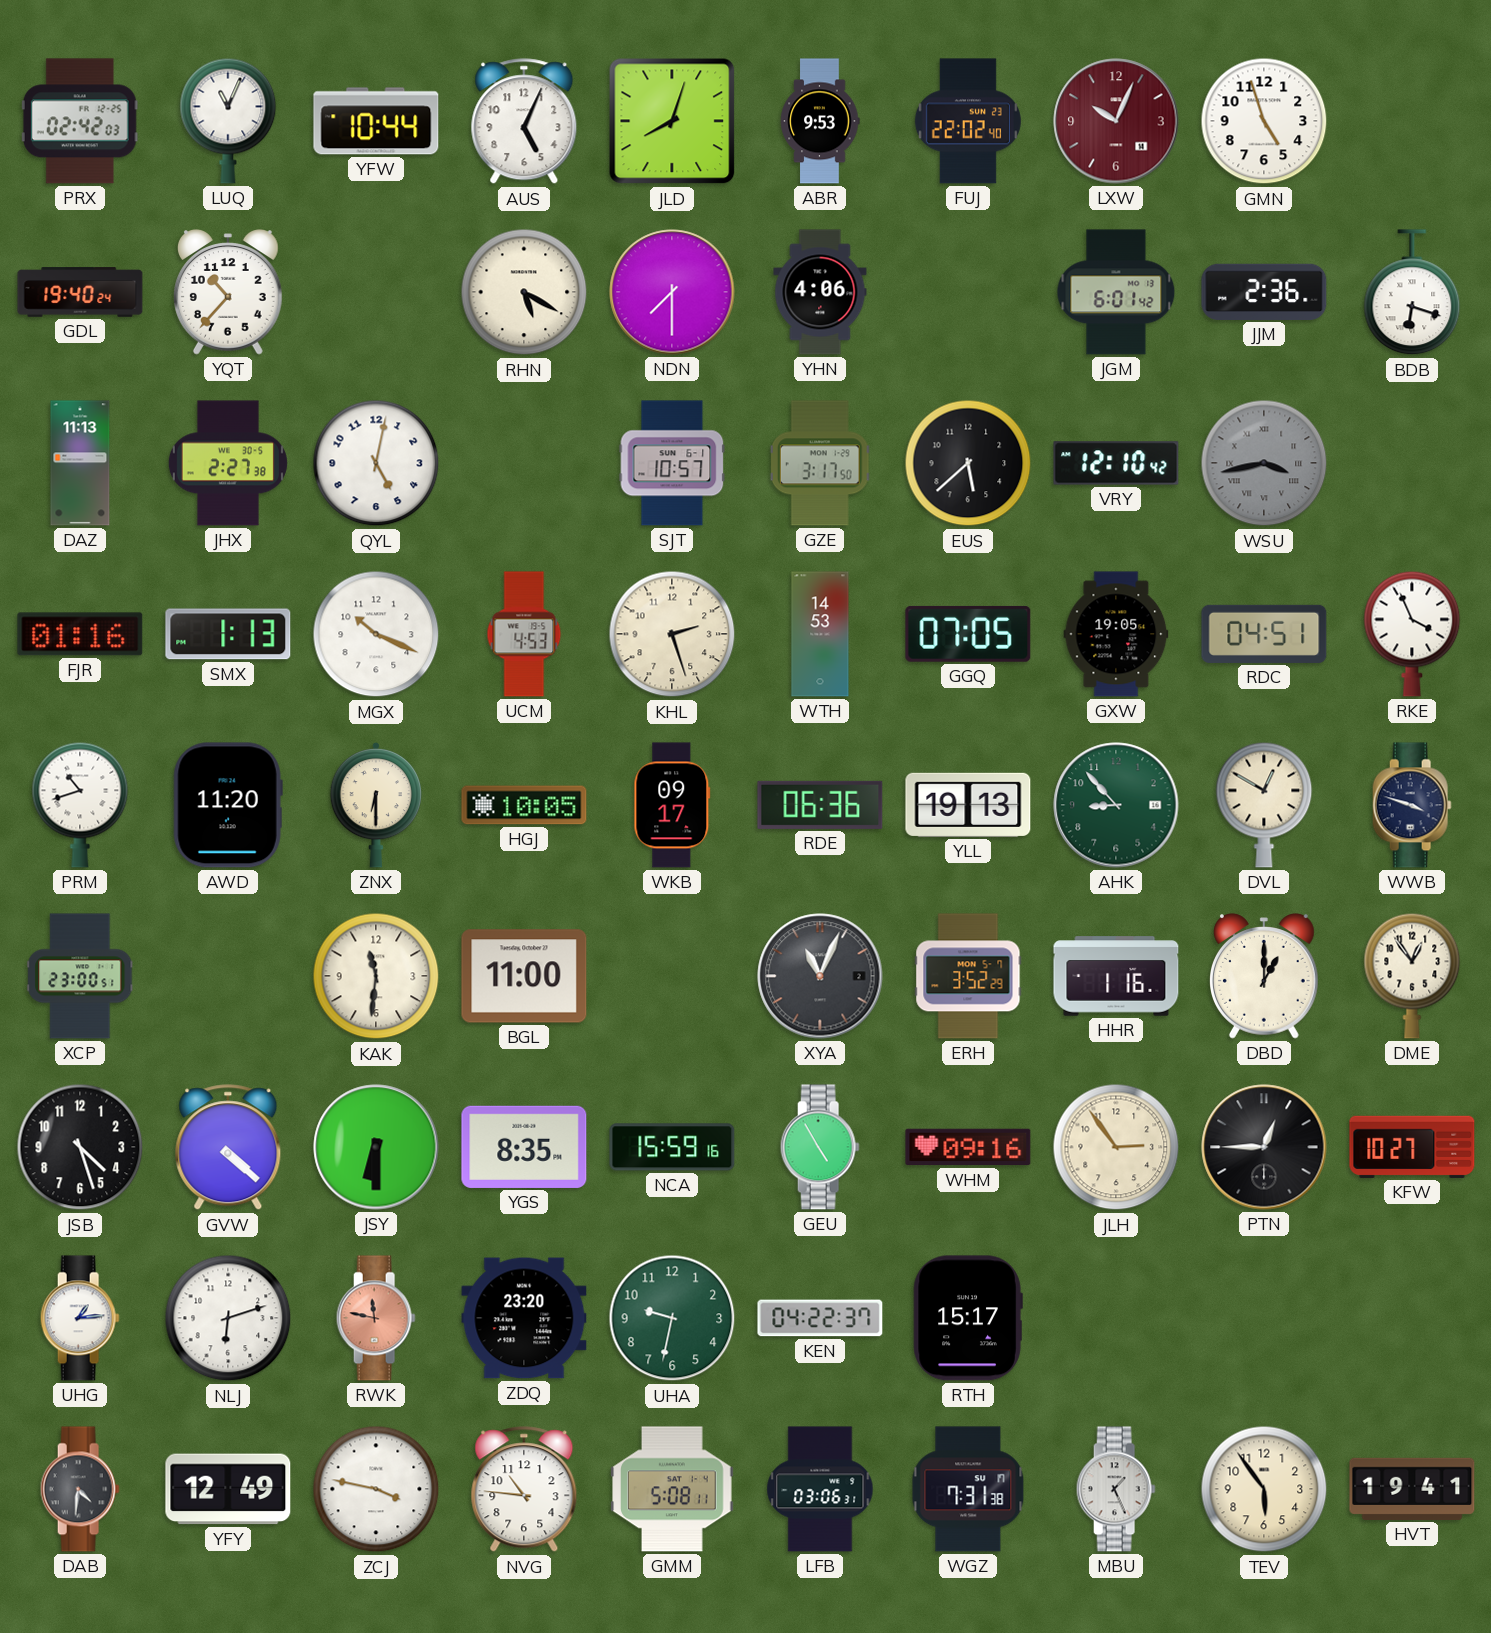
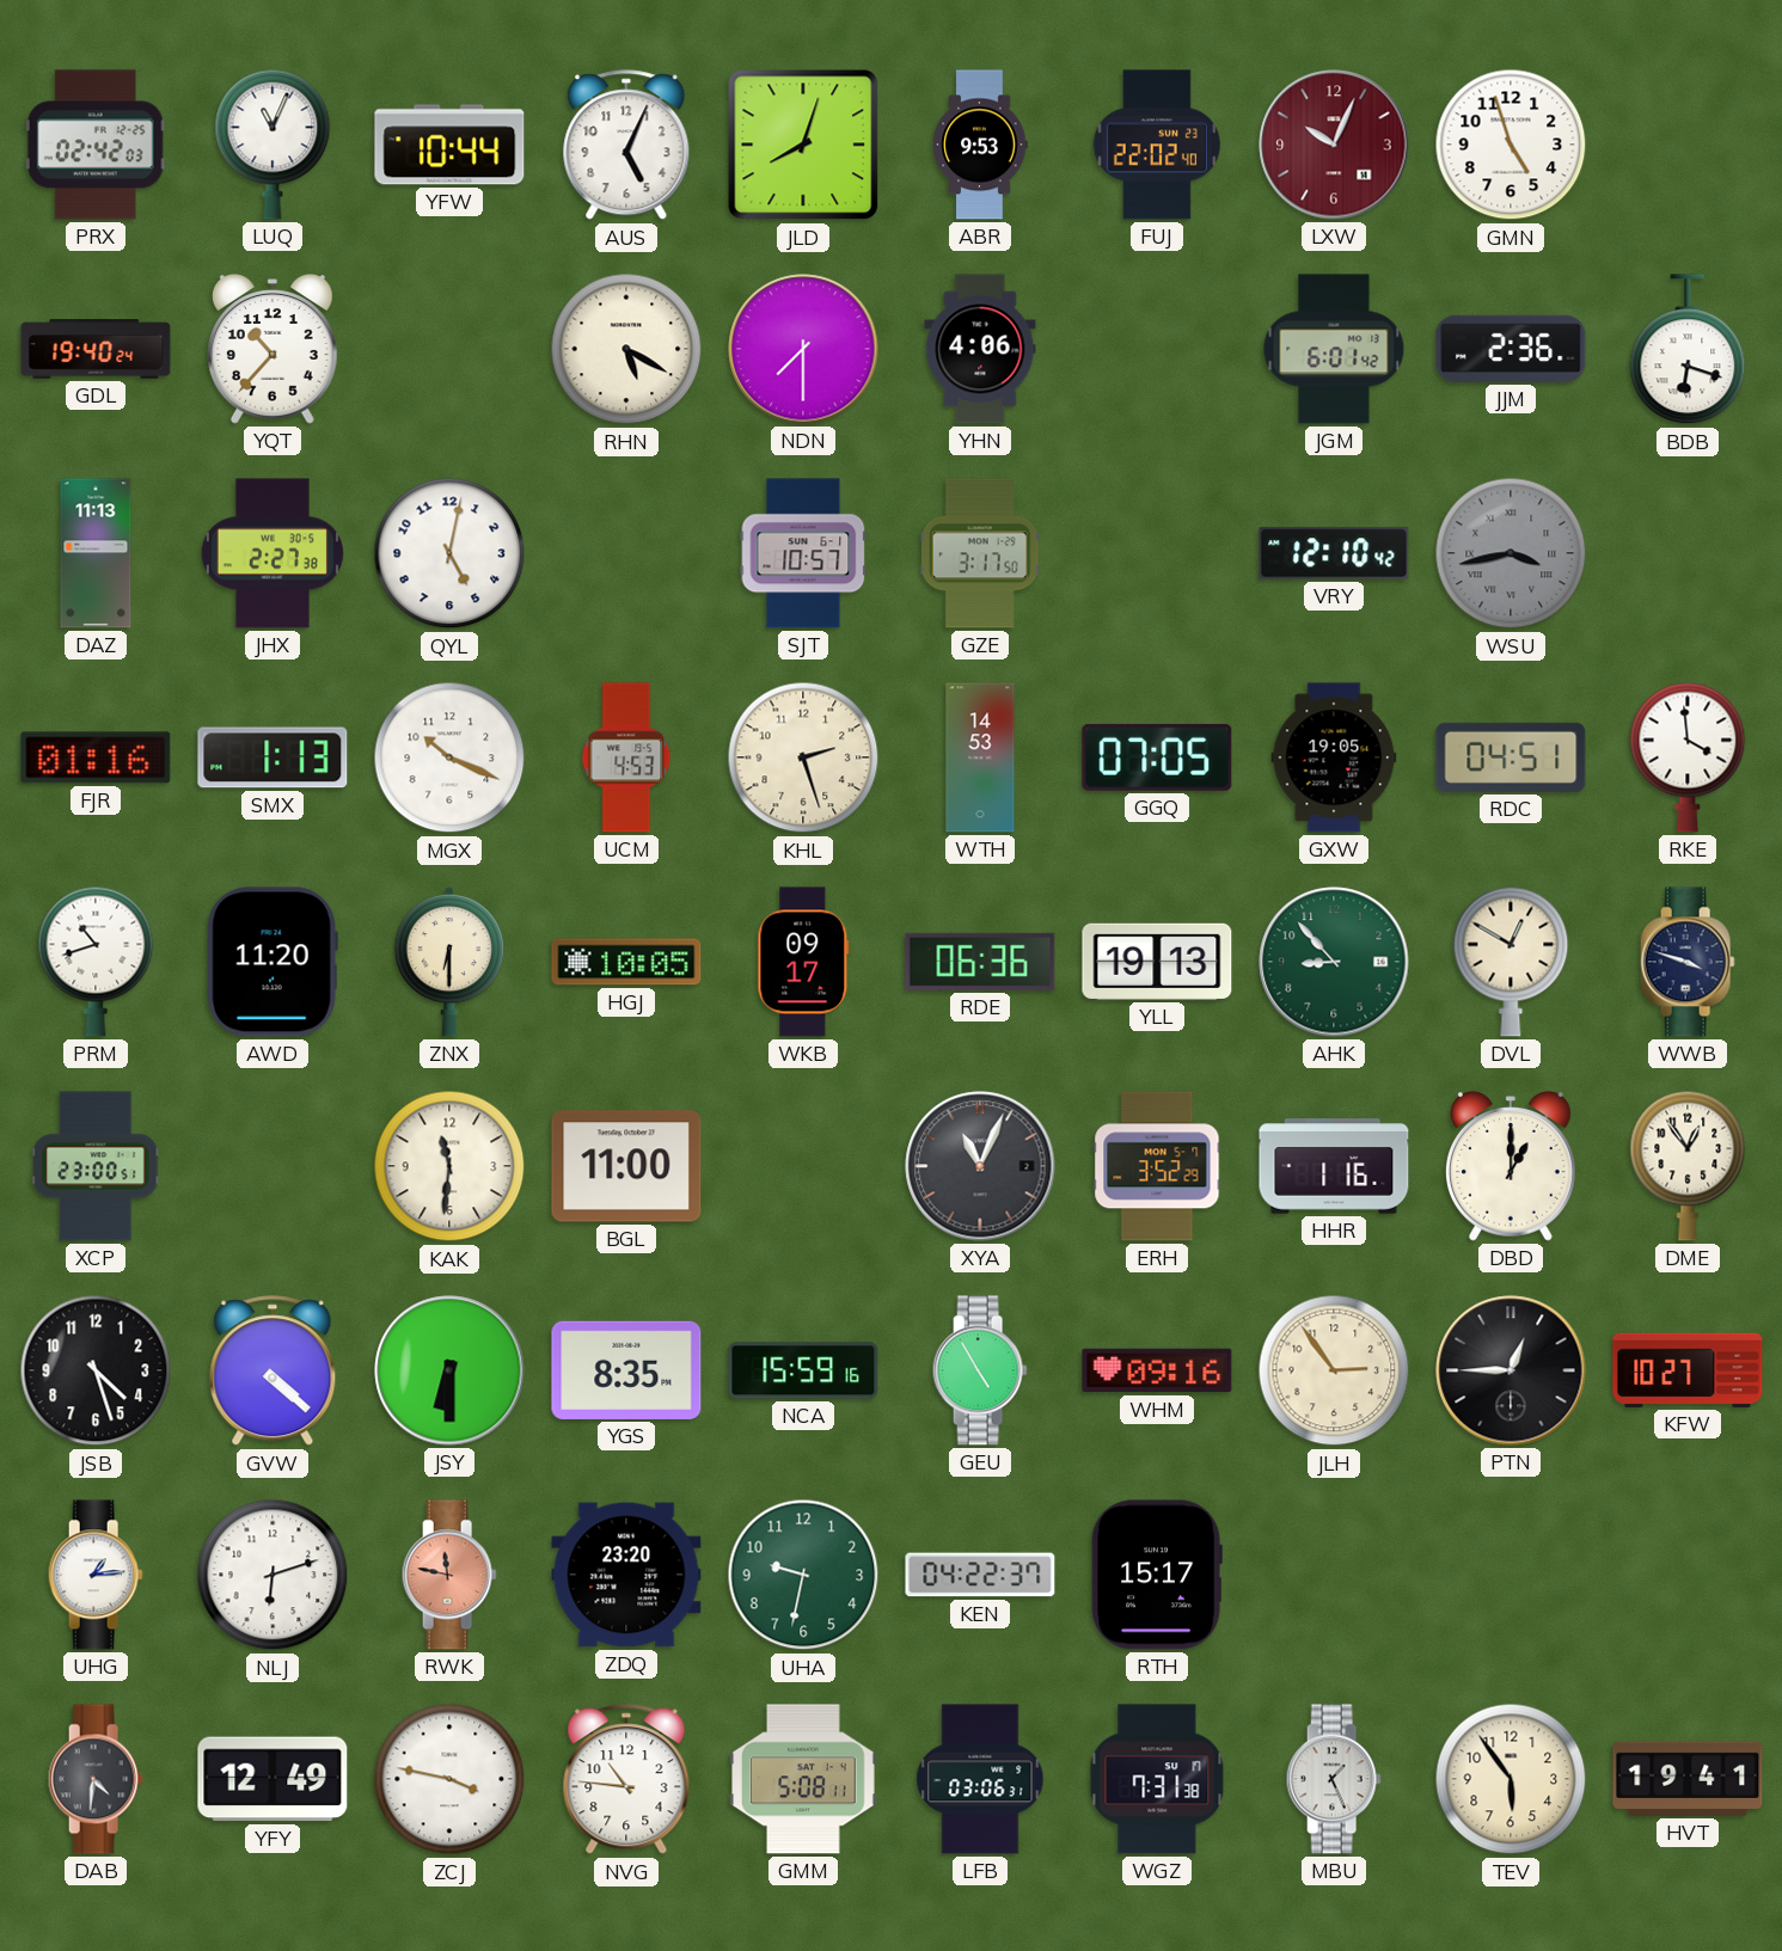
EUS: 5:38 -> none
RKE: 3:56 -> 3:59
